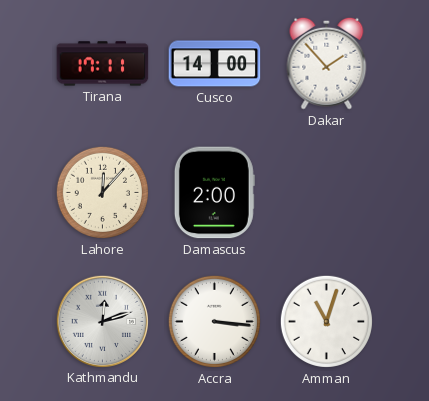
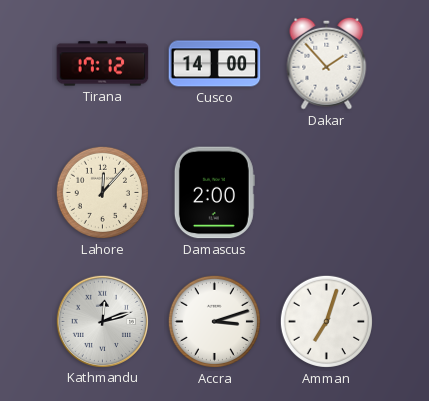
Tirana: 17:11 -> 17:12
Accra: 3:16 -> 3:12
Amman: 11:03 -> 7:03
